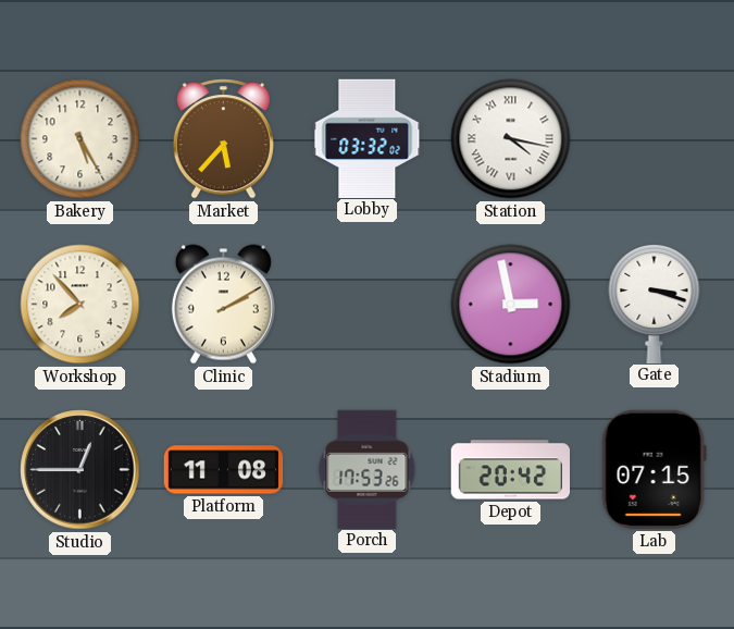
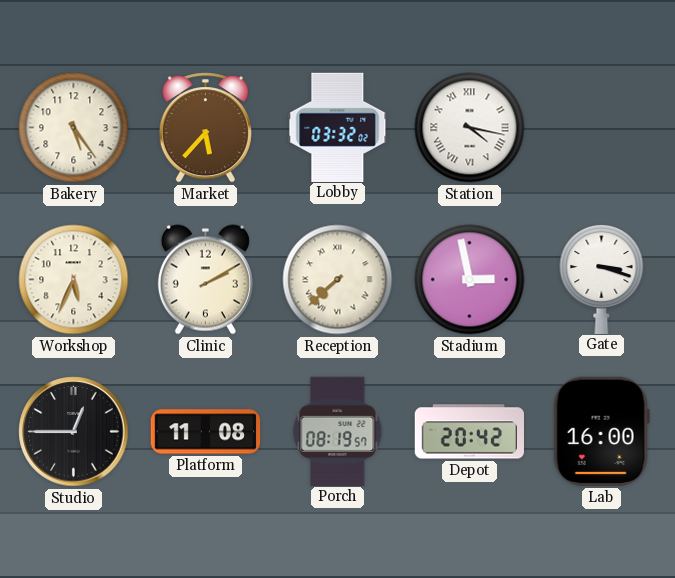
Bakery: 5:25 -> 5:24
Workshop: 7:53 -> 5:34
Reception: none -> 7:38
Porch: 17:53 -> 08:19
Lab: 07:15 -> 16:00
